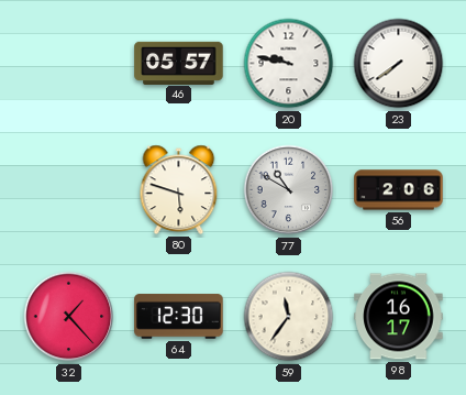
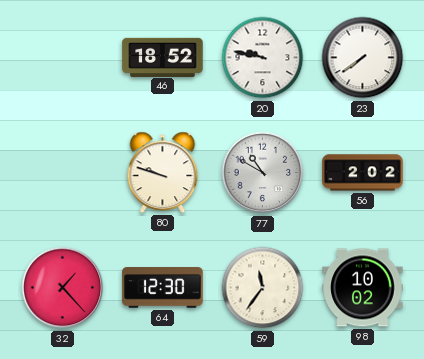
46: 05:57 -> 18:52
80: 5:48 -> 9:48
56: 2:06 -> 2:02
98: 16:17 -> 10:02
